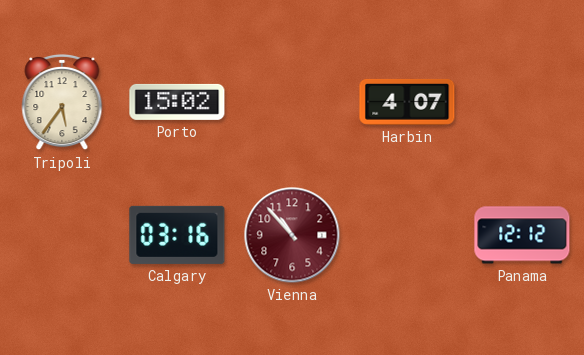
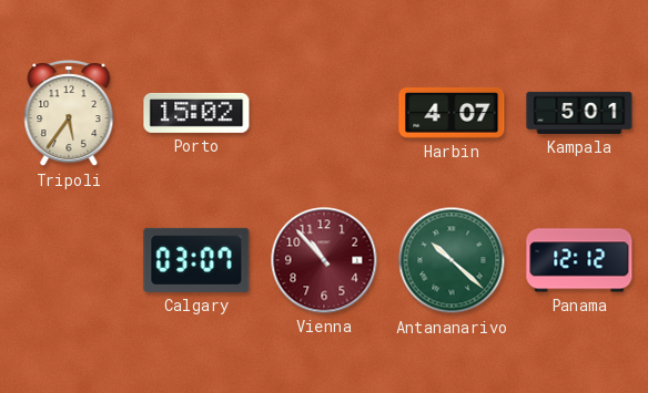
Kampala: none -> 5:01
Calgary: 03:16 -> 03:07
Antananarivo: none -> 10:22
